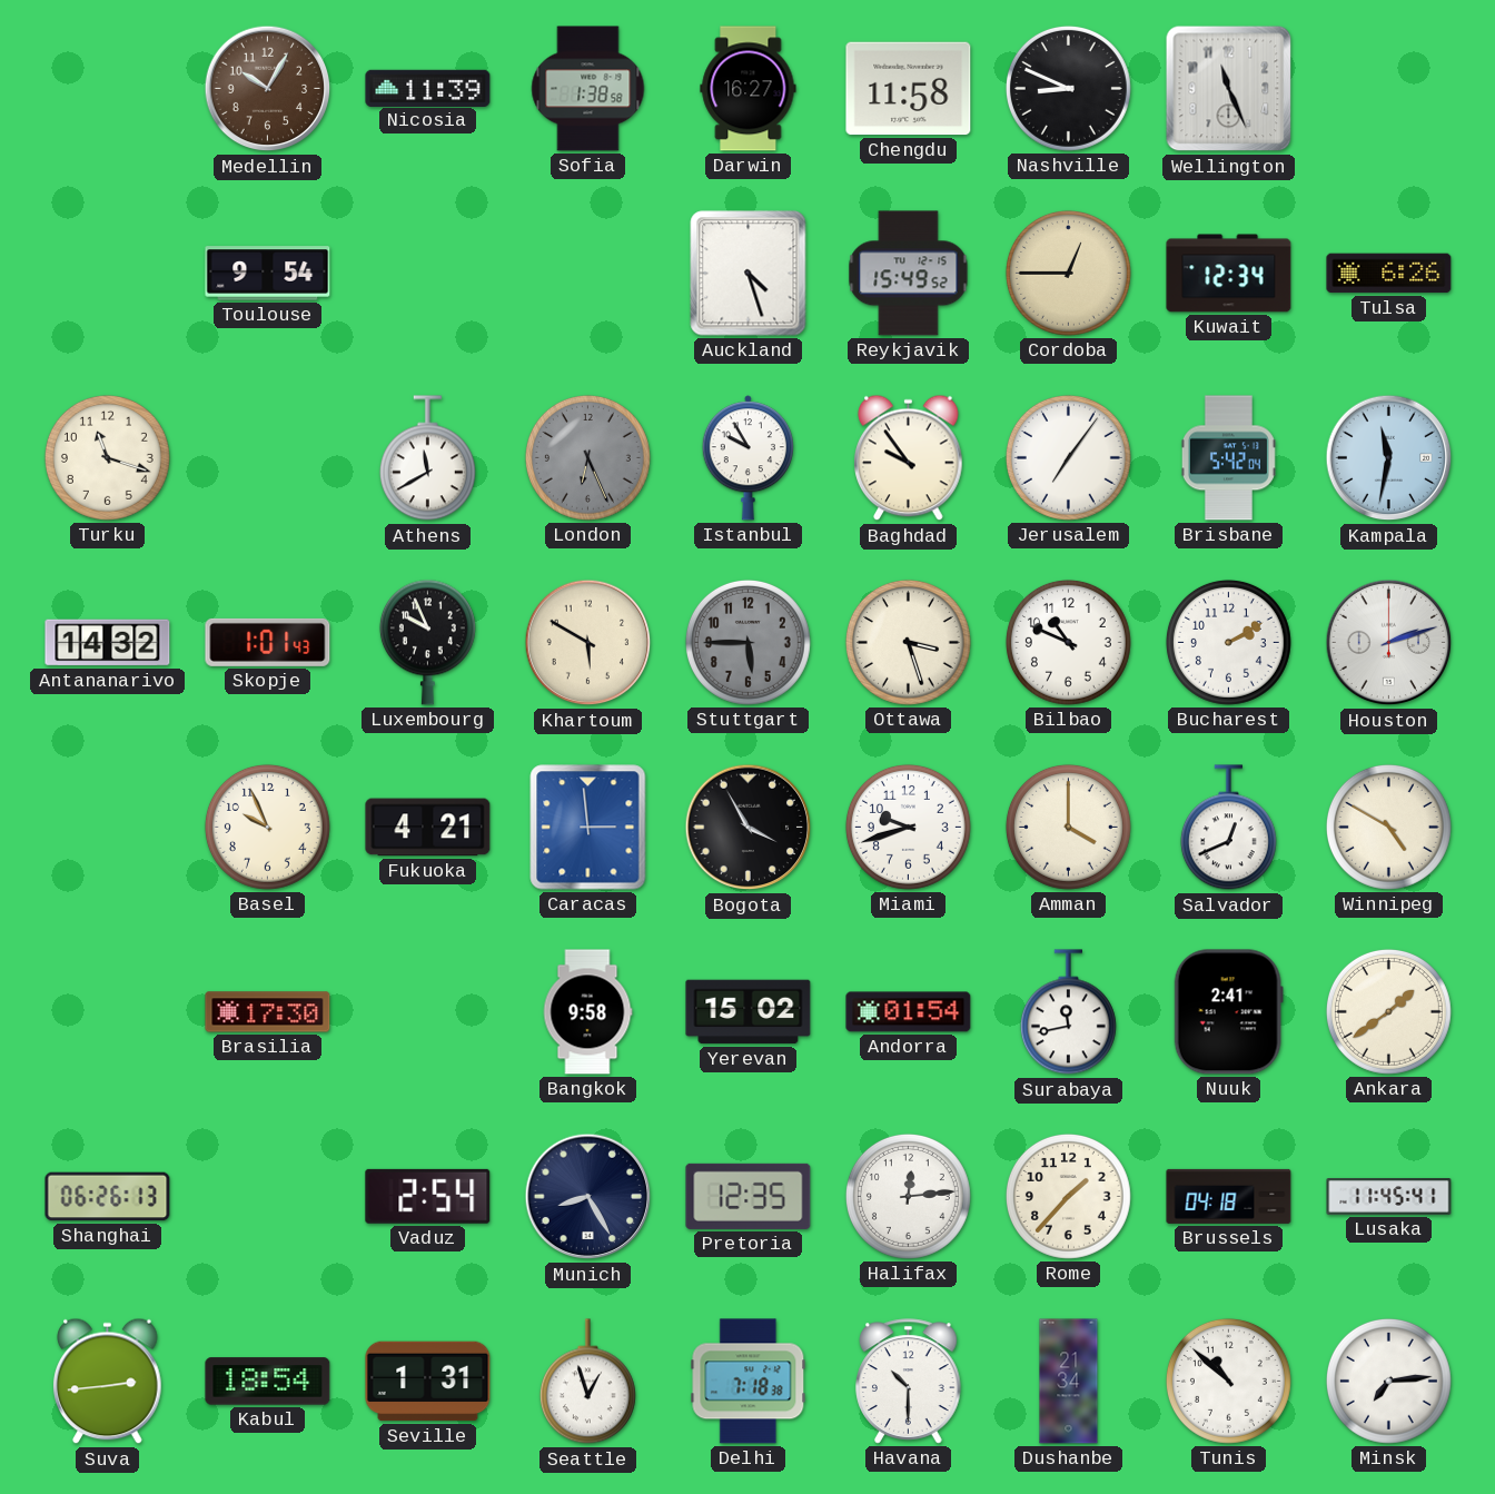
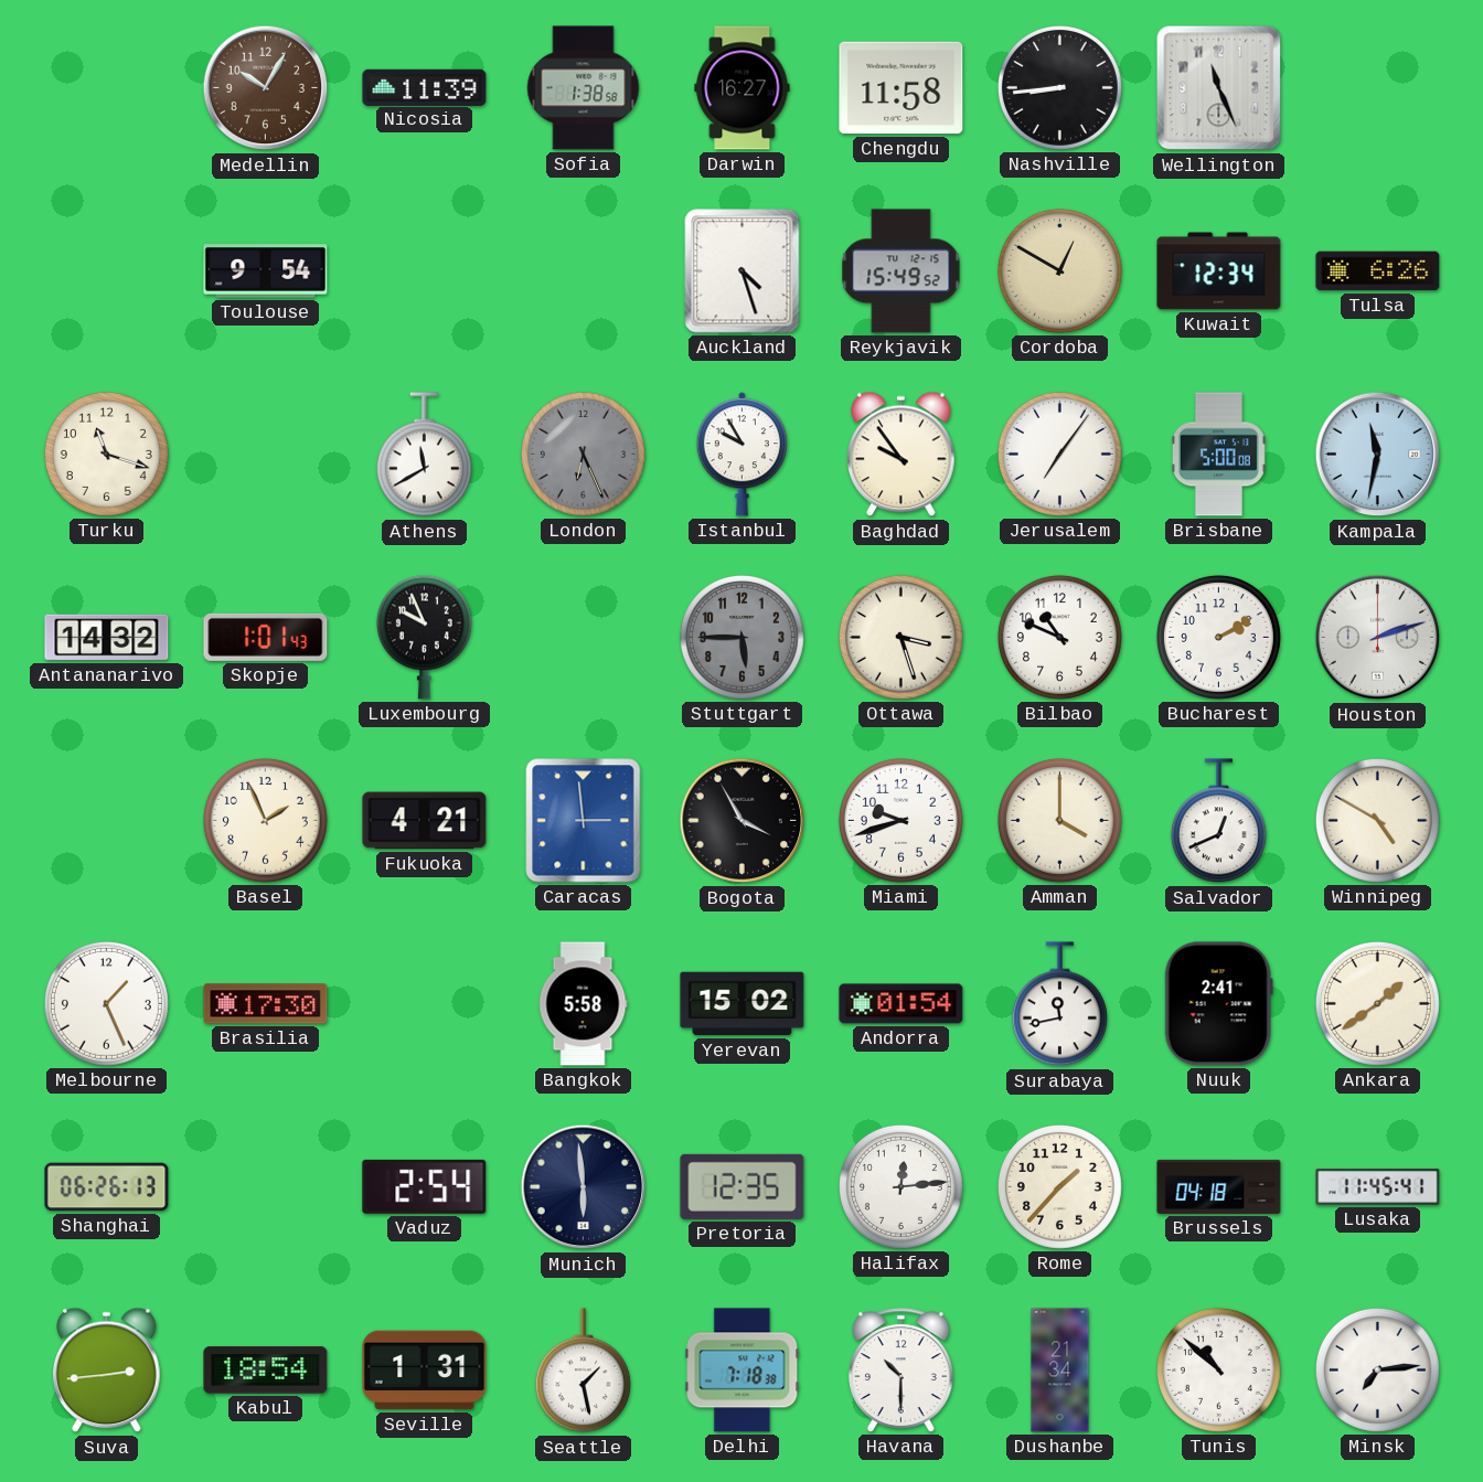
Nashville: 8:49 -> 8:44
Cordoba: 12:45 -> 12:50
Brisbane: 5:42 -> 5:00
Khartoum: 5:50 -> none
Basel: 9:56 -> 1:56
Melbourne: none -> 1:26
Bangkok: 9:58 -> 5:58
Munich: 8:25 -> 5:59
Seattle: 12:57 -> 1:28
